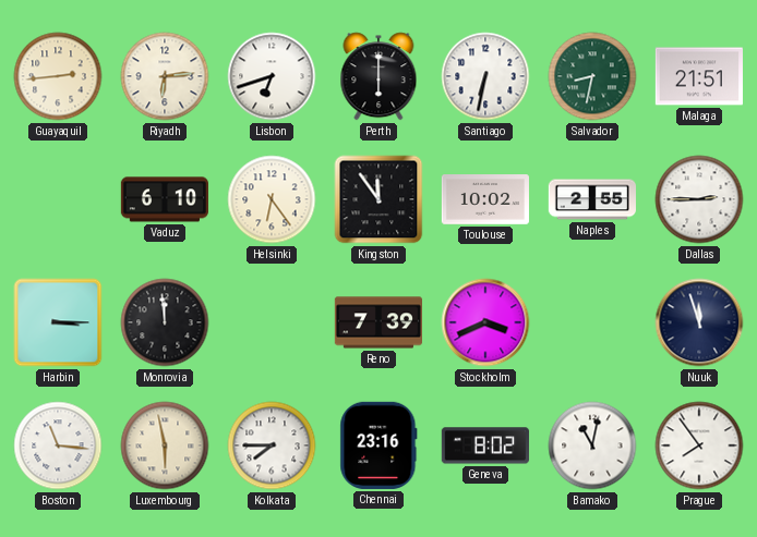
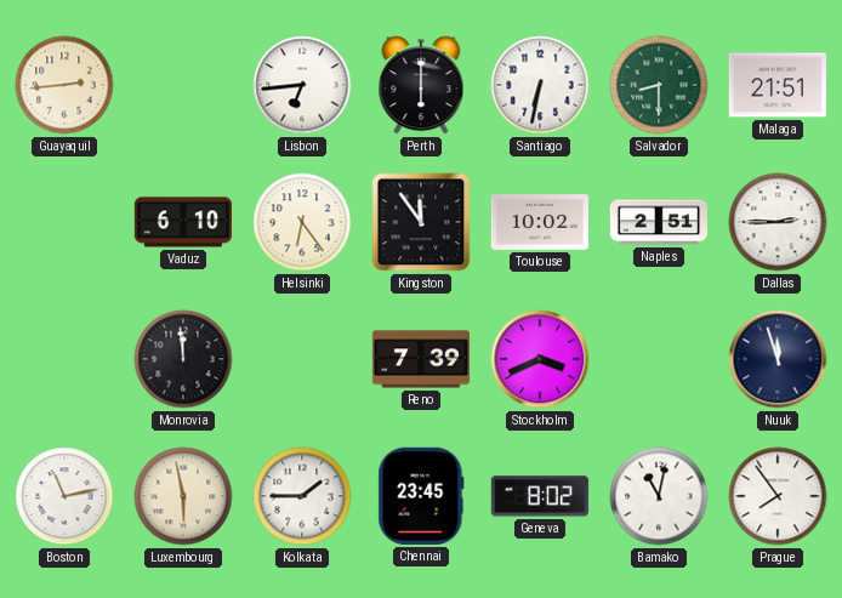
Riyadh: 6:14 -> none
Lisbon: 6:42 -> 6:44
Salvador: 8:32 -> 8:30
Naples: 2:55 -> 2:51
Harbin: 3:15 -> none
Boston: 11:16 -> 11:13
Kolkata: 7:45 -> 1:45
Chennai: 23:16 -> 23:45
